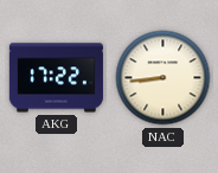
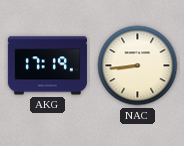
AKG: 17:22 -> 17:19
